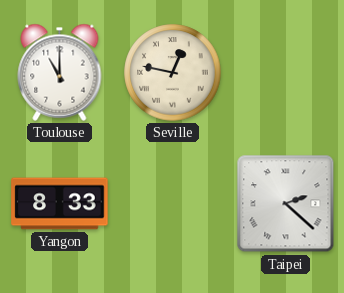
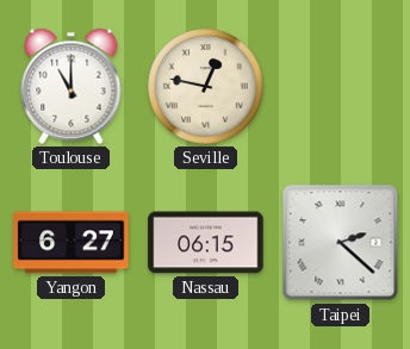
Yangon: 8:33 -> 6:27
Nassau: none -> 06:15
